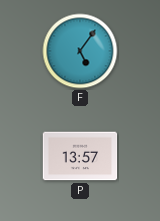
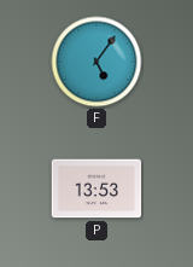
P: 13:57 -> 13:53
